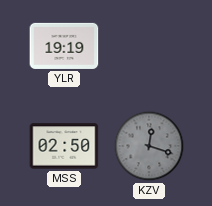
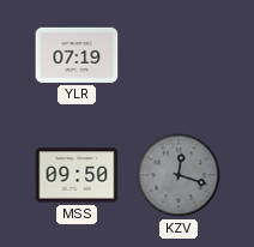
YLR: 19:19 -> 07:19
MSS: 02:50 -> 09:50
